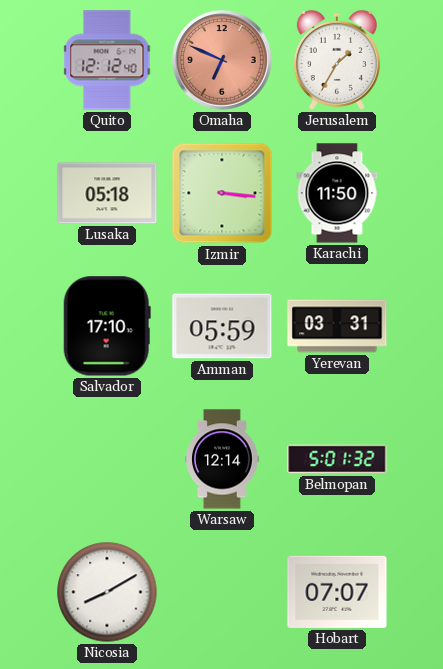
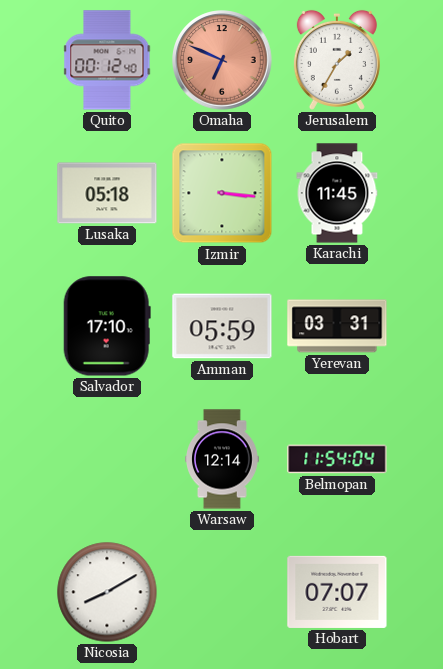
Quito: 12:12 -> 00:12
Karachi: 11:50 -> 11:45
Belmopan: 5:01 -> 11:54
